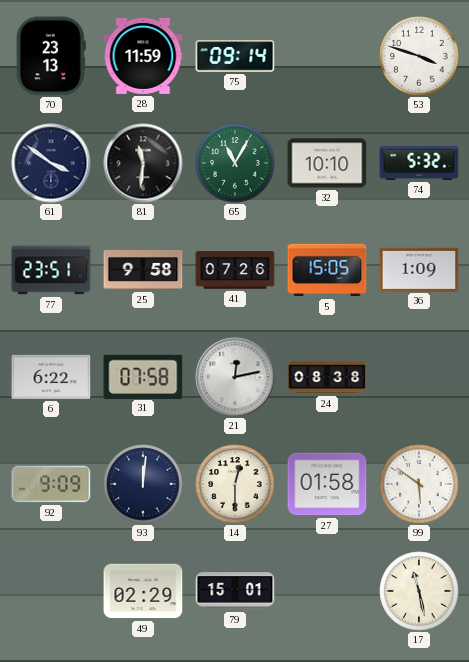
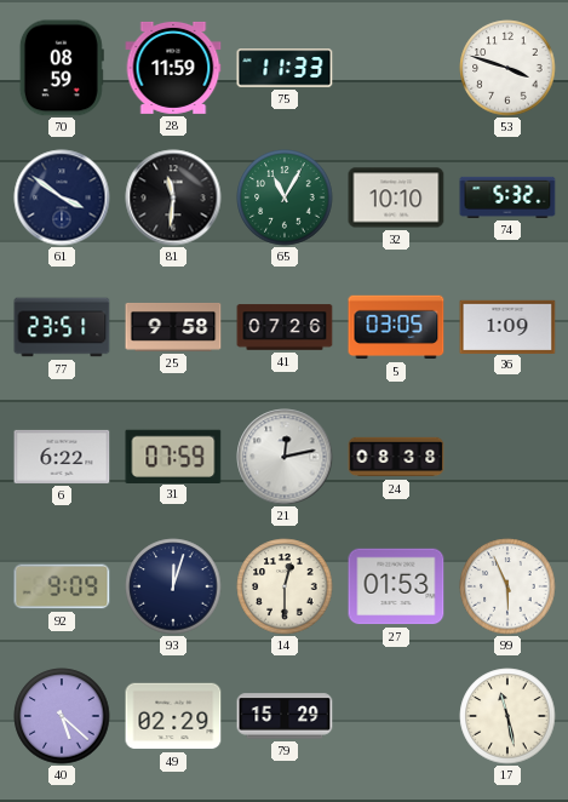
70: 23:13 -> 08:59
75: 09:14 -> 11:33
5: 15:05 -> 03:05
31: 07:58 -> 07:59
93: 12:01 -> 12:03
27: 01:58 -> 01:53
99: 5:51 -> 5:56
40: none -> 5:22
79: 15:01 -> 15:29
